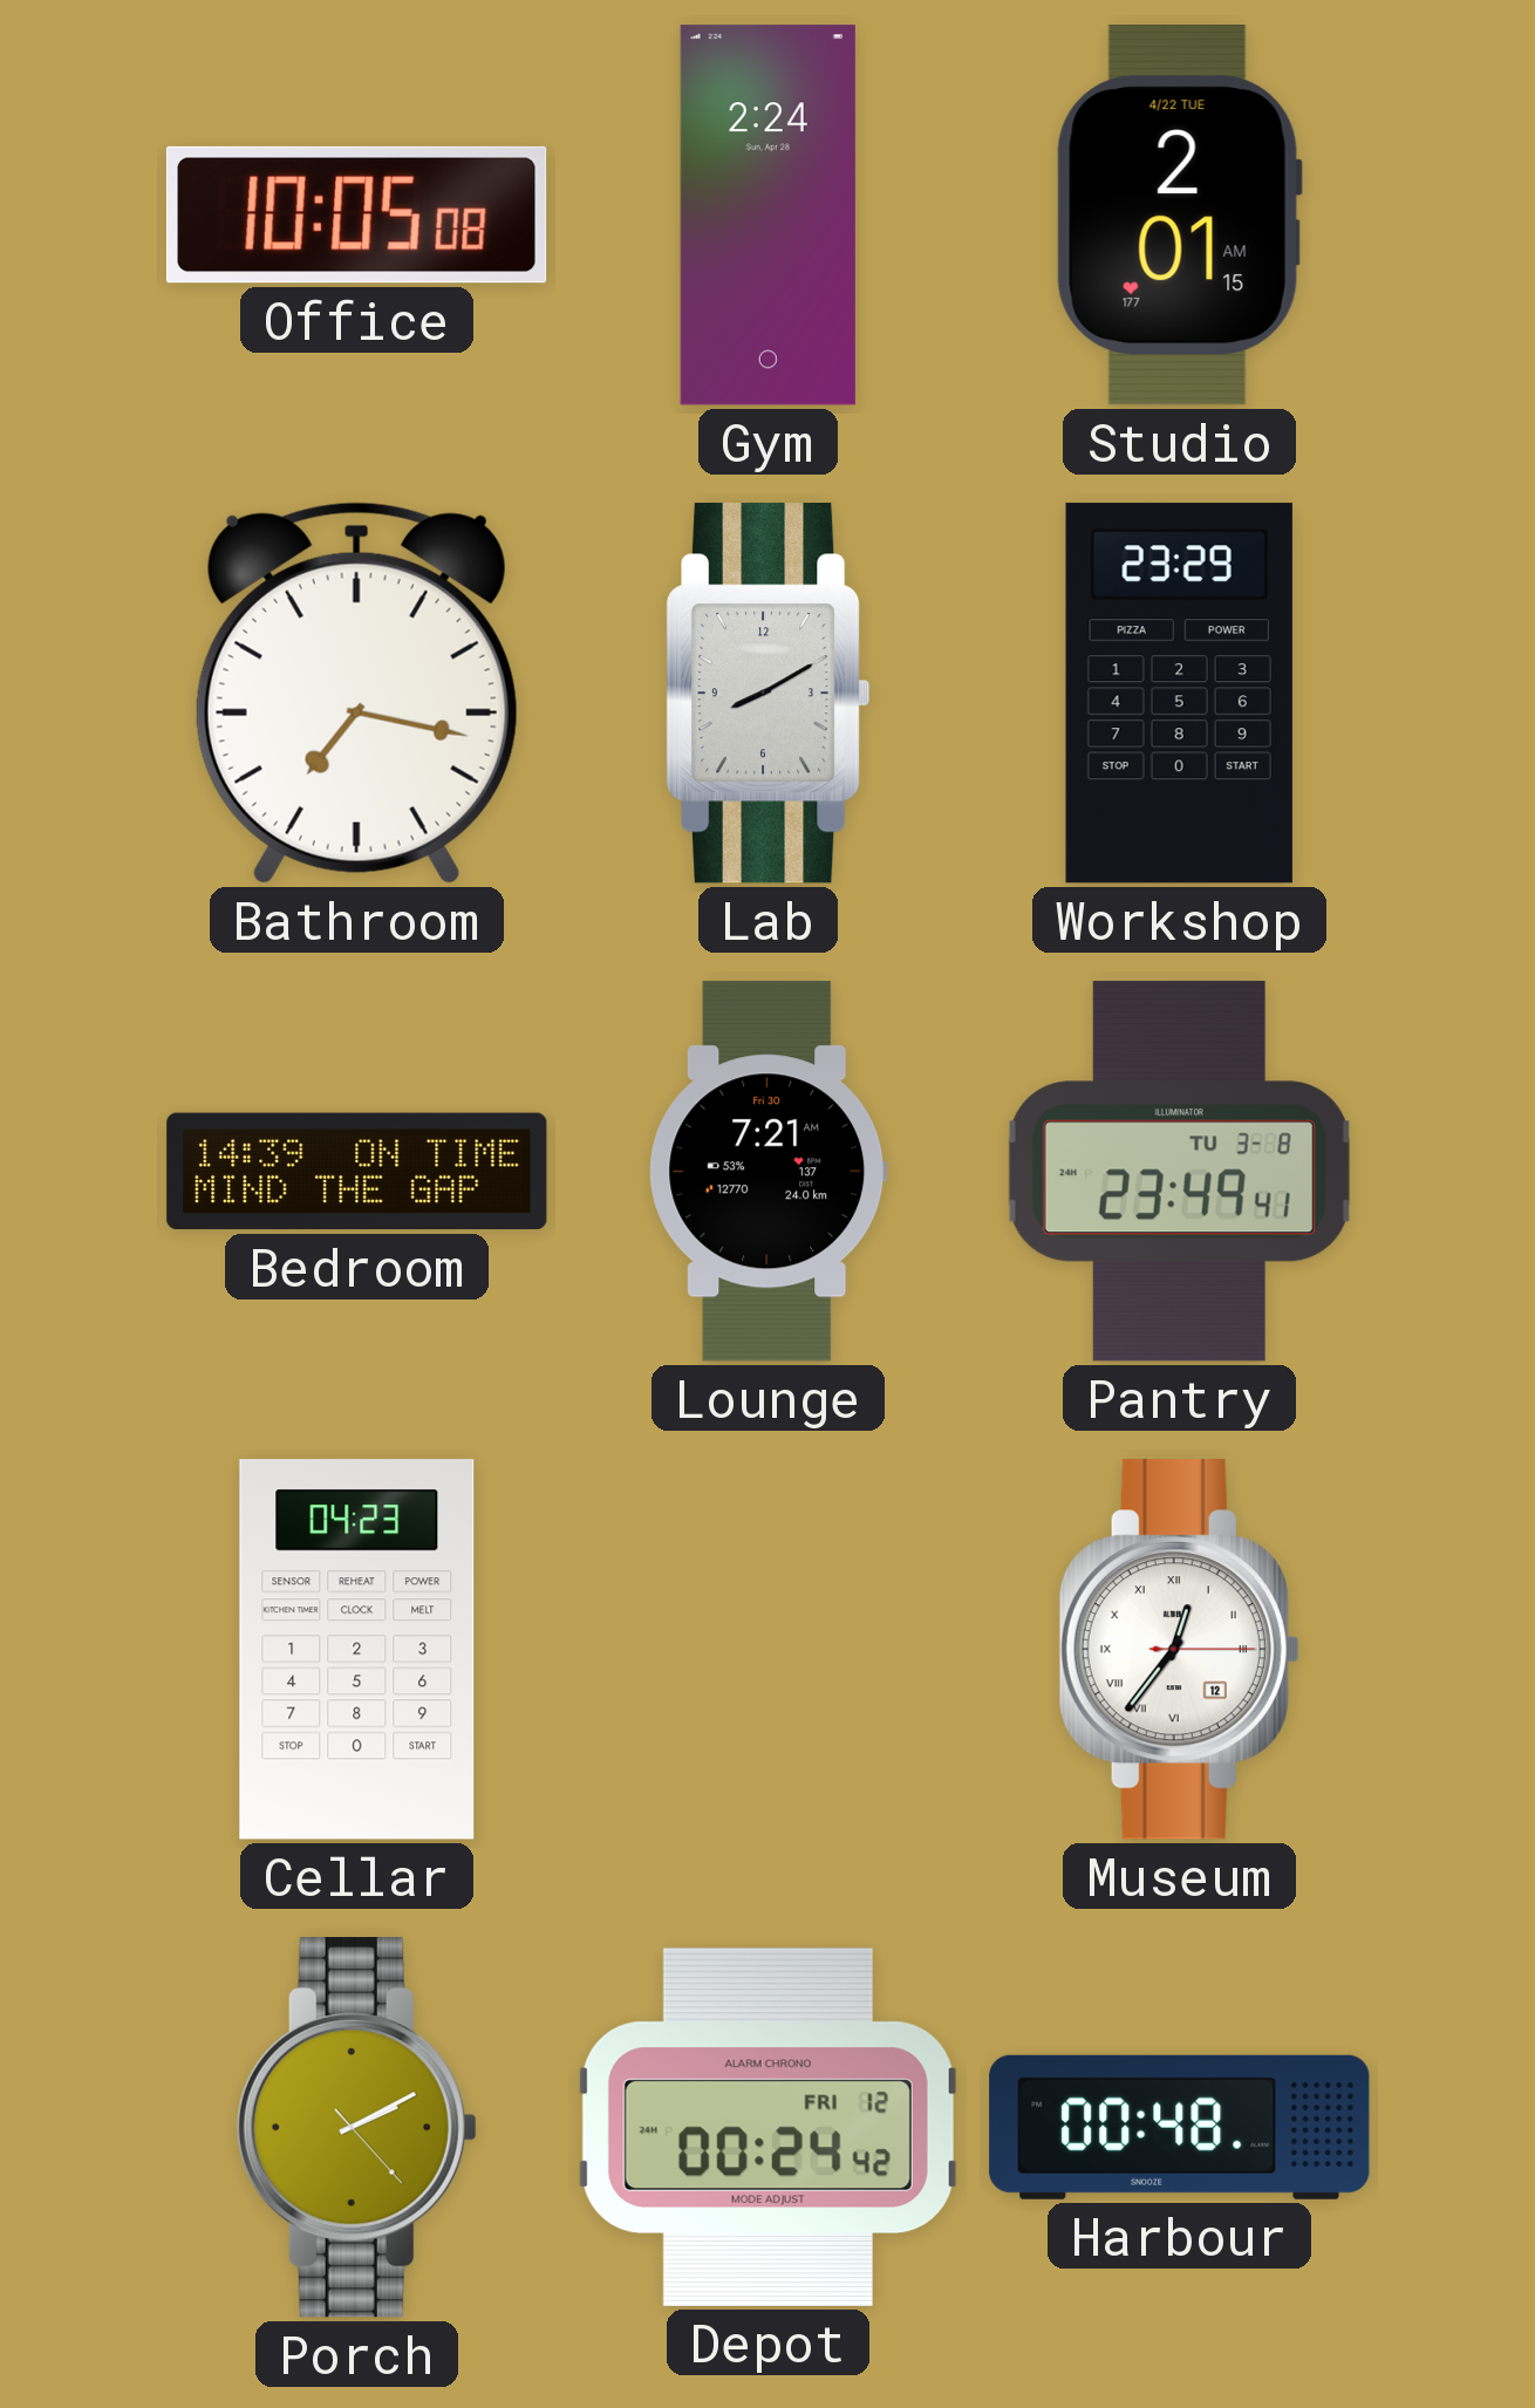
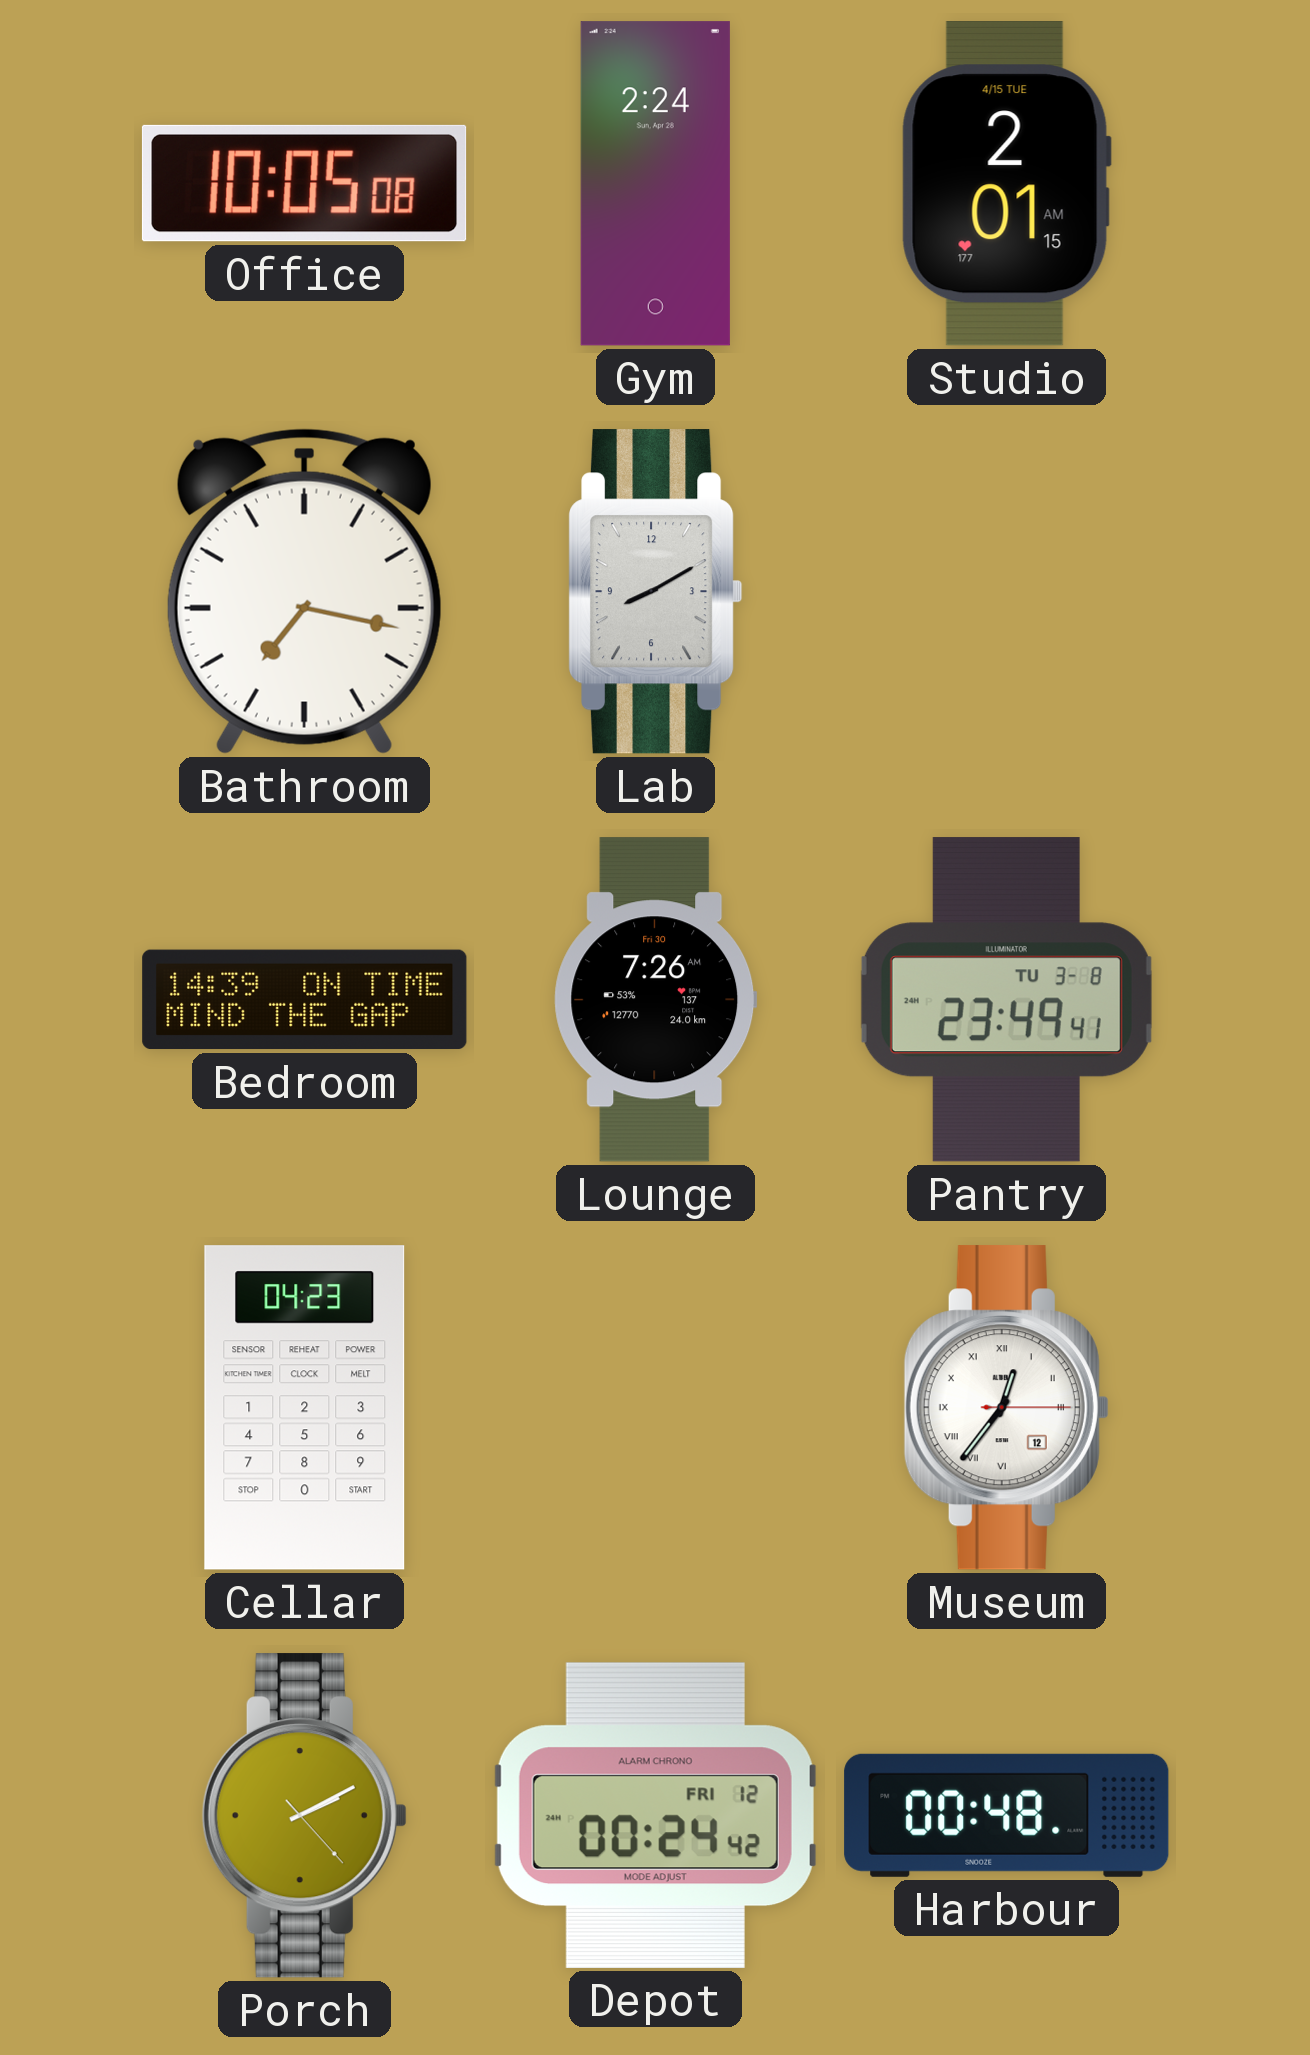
Studio date: 4/22 TUE -> 4/15 TUE
Workshop: 23:29 -> none
Lounge: 7:21 -> 7:26
